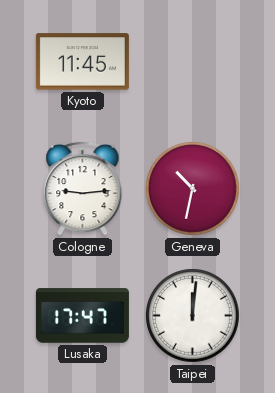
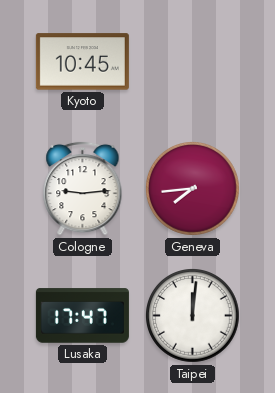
Kyoto: 11:45 -> 10:45
Geneva: 10:32 -> 7:44
